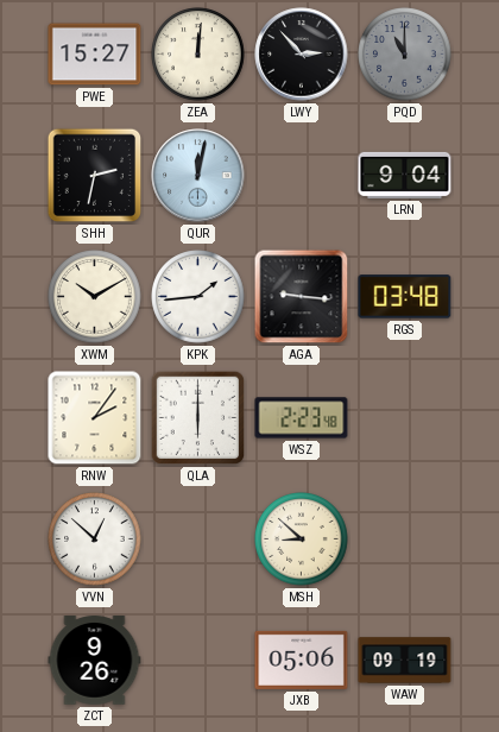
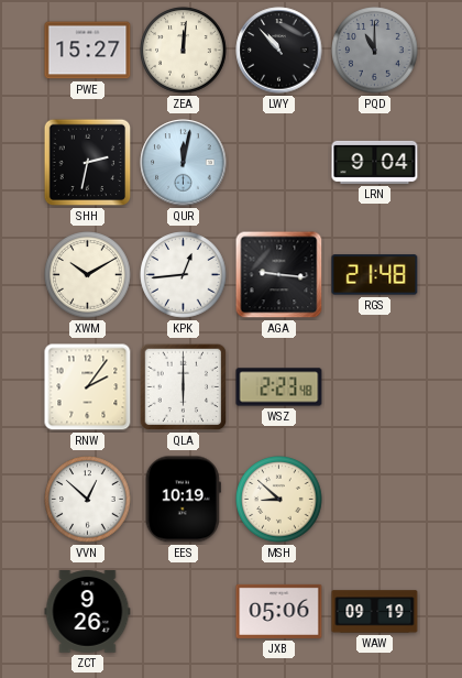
LWY: 2:53 -> 10:53
KPK: 1:44 -> 12:44
RGS: 03:48 -> 21:48
EES: none -> 10:19
